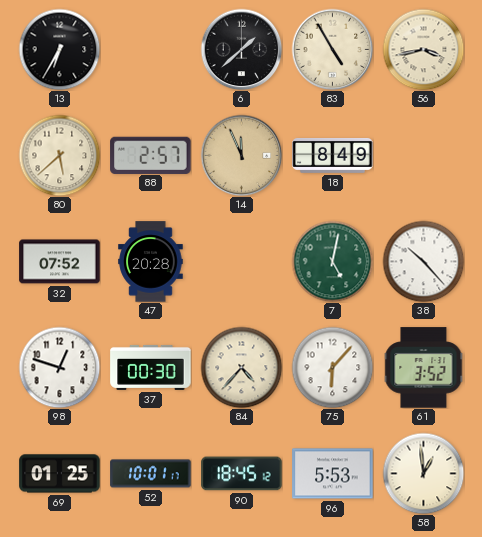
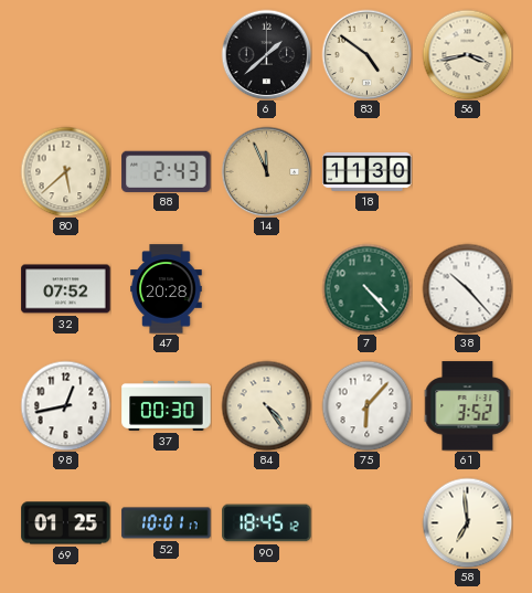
13: 6:35 -> none
83: 4:55 -> 4:51
88: 2:57 -> 2:43
18: 8:49 -> 11:30
7: 5:02 -> 4:23
98: 12:48 -> 12:43
84: 4:37 -> 4:24
96: 5:53 -> none
58: 12:59 -> 6:59
